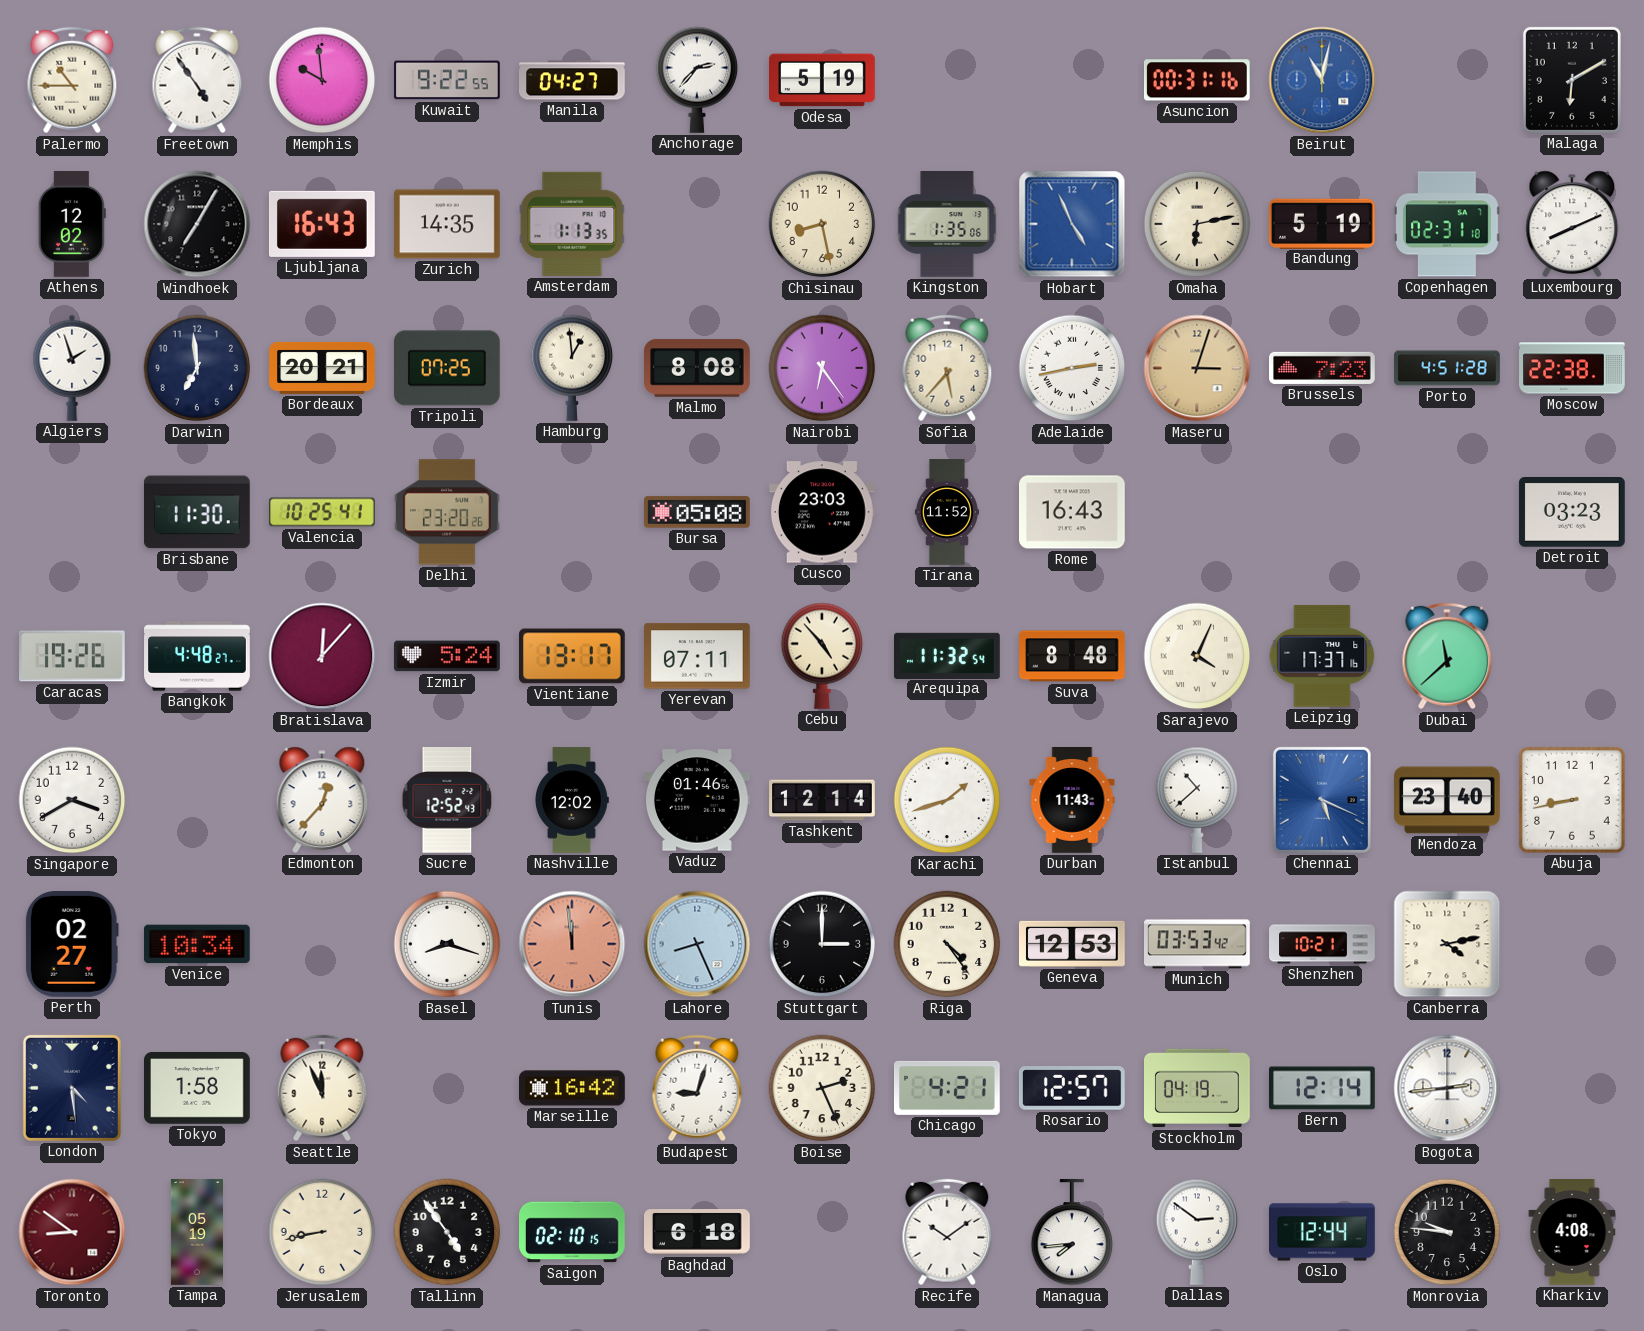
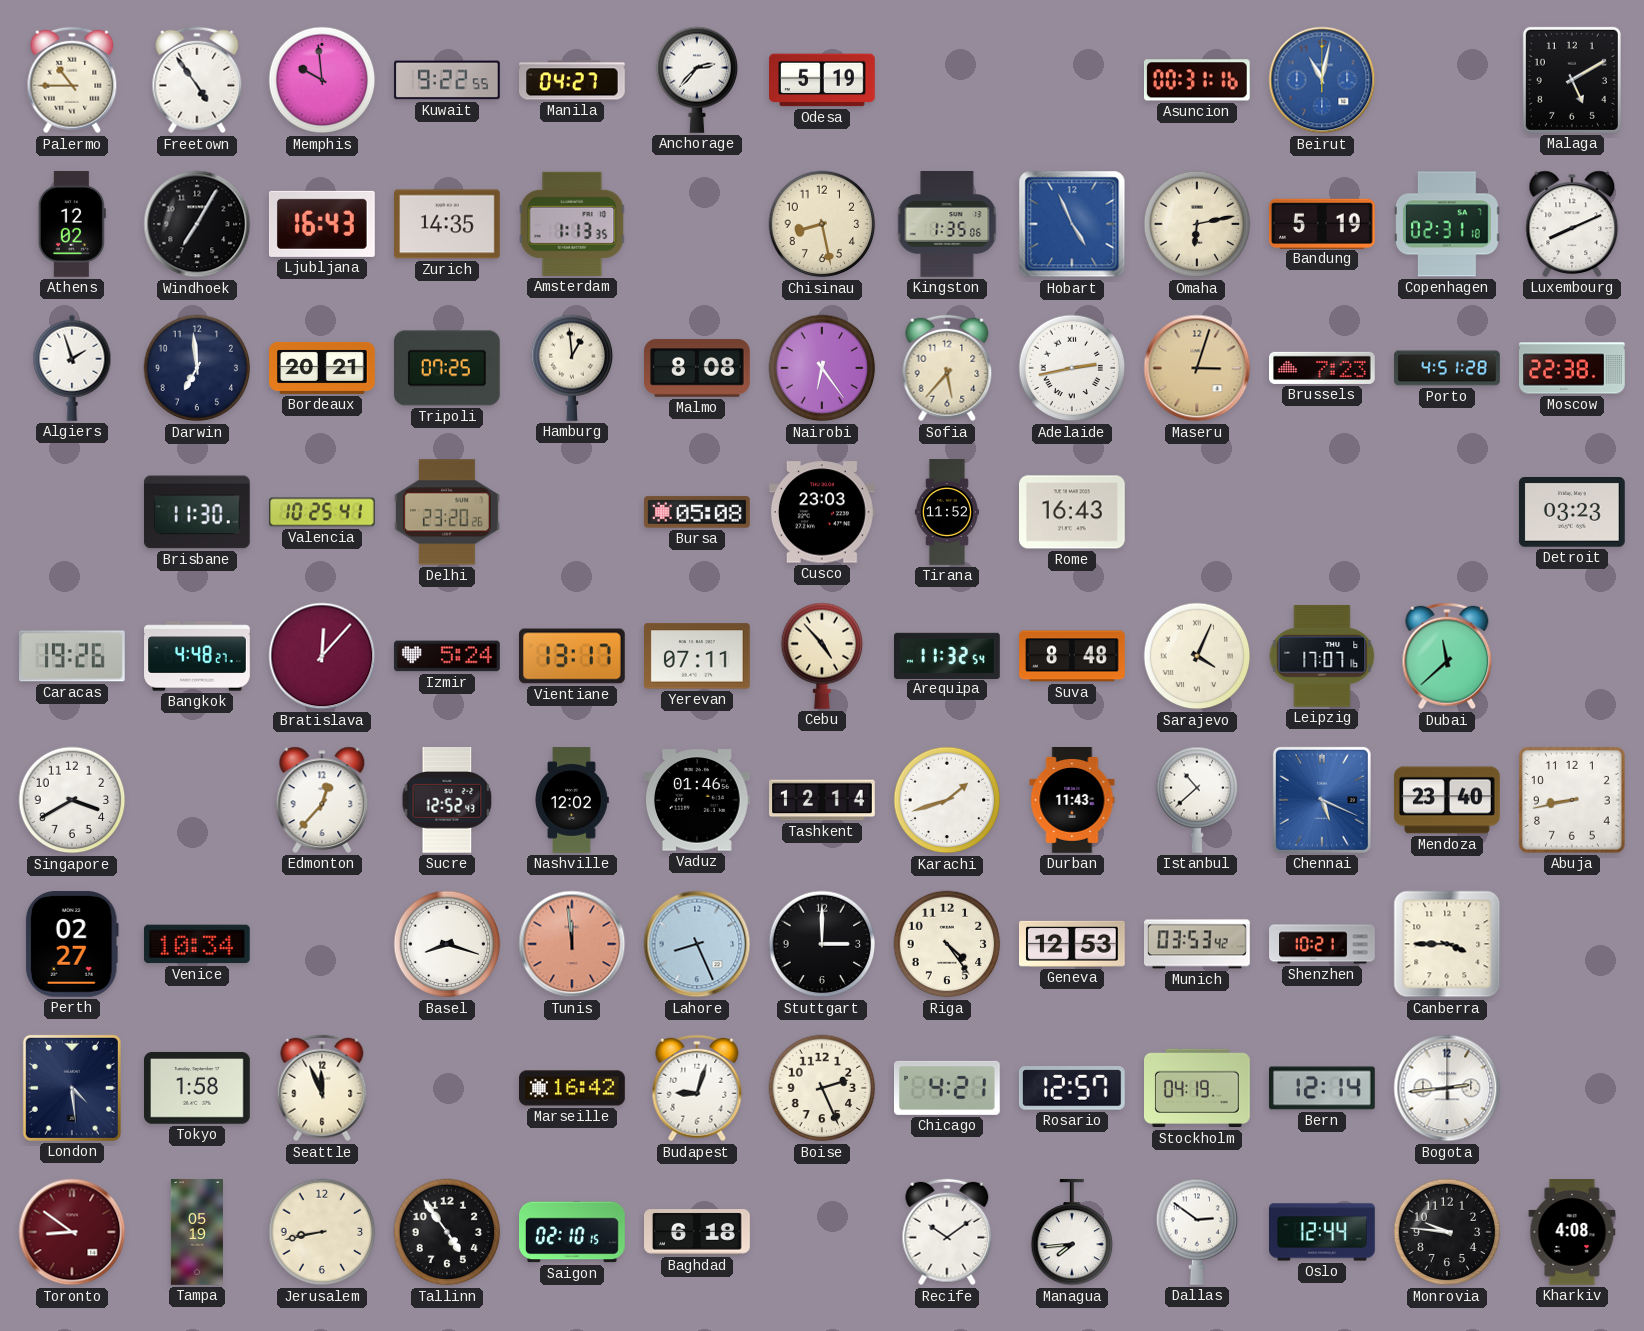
Malaga: 6:10 -> 5:10
Leipzig: 17:37 -> 17:07
Canberra: 4:13 -> 3:45
